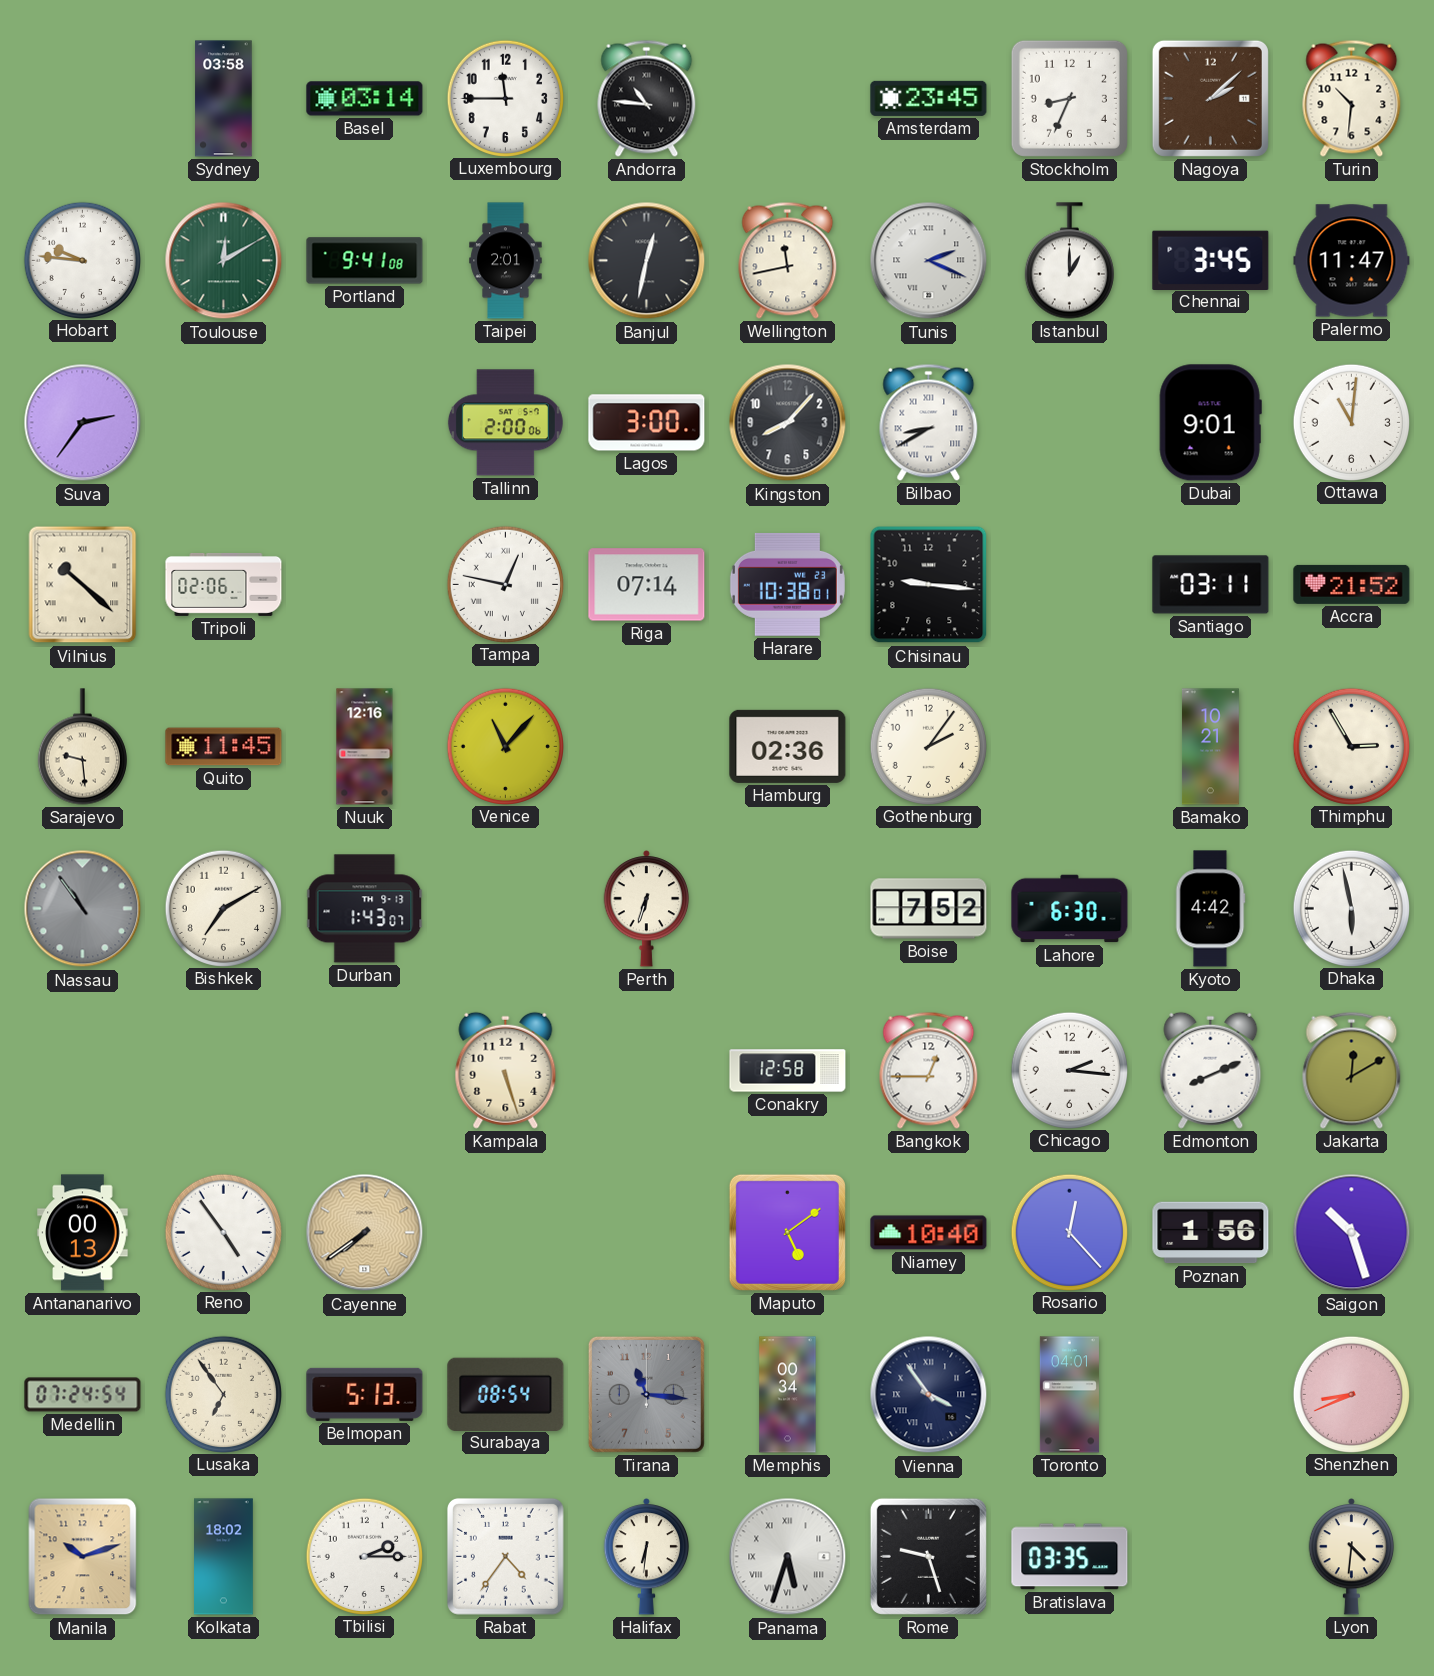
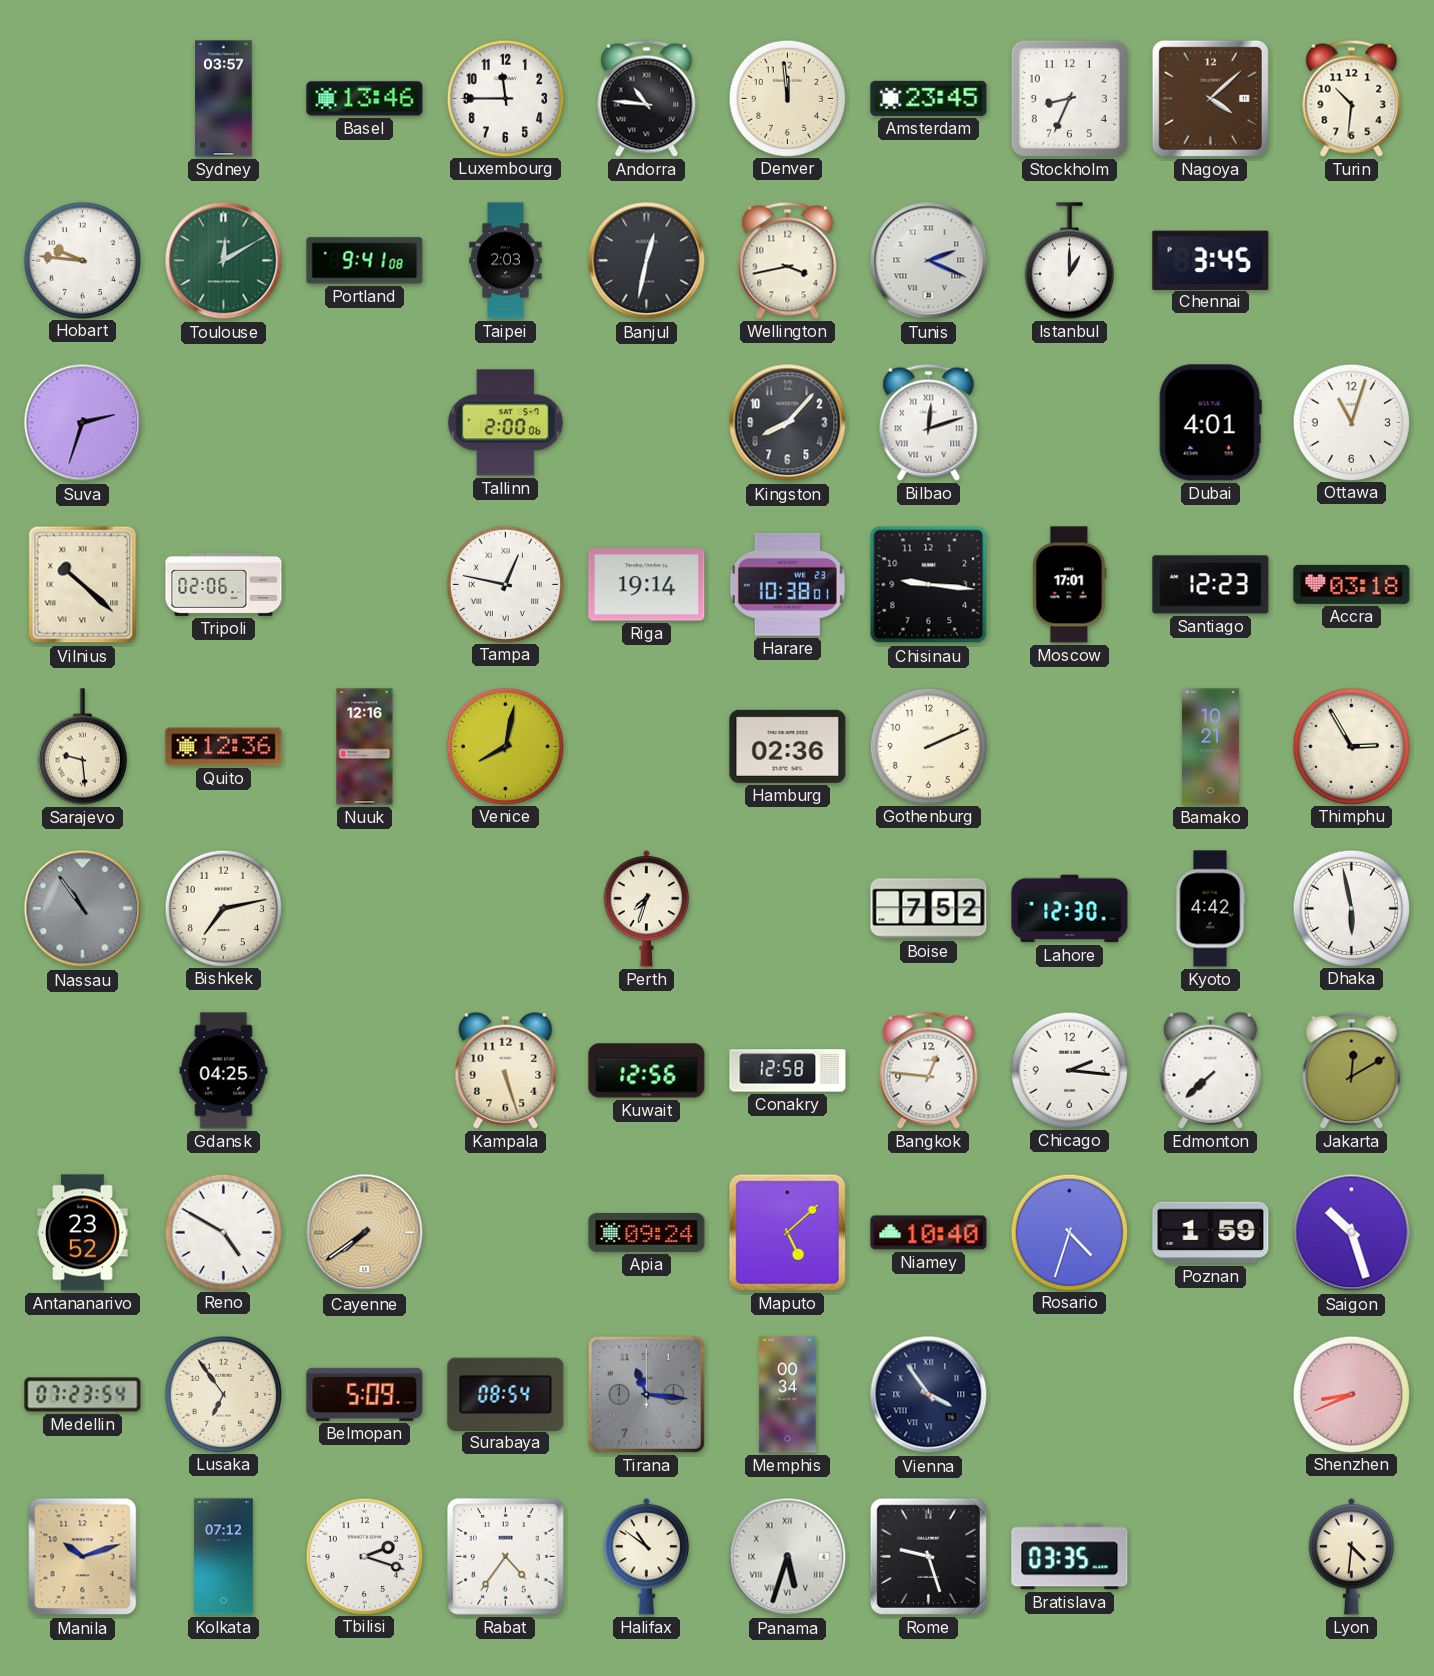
Sydney: 03:58 -> 03:57
Basel: 03:14 -> 13:46
Denver: none -> 11:59
Nagoya: 2:08 -> 4:08
Taipei: 2:01 -> 2:03
Wellington: 11:43 -> 3:43
Palermo: 11:47 -> none
Suva: 2:36 -> 2:33
Lagos: 3:00 -> none
Bilbao: 8:40 -> 12:12
Dubai: 9:01 -> 4:01
Ottawa: 11:01 -> 11:03
Riga: 07:14 -> 19:14
Moscow: none -> 17:01
Santiago: 03:11 -> 12:23
Accra: 21:52 -> 03:18
Quito: 11:45 -> 12:36
Venice: 11:07 -> 8:02
Gothenburg: 2:06 -> 2:11
Bishkek: 7:10 -> 7:13
Durban: 1:43 -> none
Perth: 6:33 -> 7:33
Lahore: 6:30 -> 12:30
Gdansk: none -> 04:25
Kuwait: none -> 12:56
Bangkok: 12:45 -> 12:46
Edmonton: 8:11 -> 7:38
Antananarivo: 00:13 -> 23:52
Reno: 4:54 -> 4:50
Apia: none -> 09:24
Maputo: 5:09 -> 5:08
Rosario: 12:23 -> 4:33
Poznan: 1:56 -> 1:59
Medellin: 07:24 -> 07:23
Belmopan: 5:13 -> 5:09
Toronto: 04:01 -> none
Kolkata: 18:02 -> 07:12
Tbilisi: 2:15 -> 2:18
Halifax: 6:31 -> 10:51
